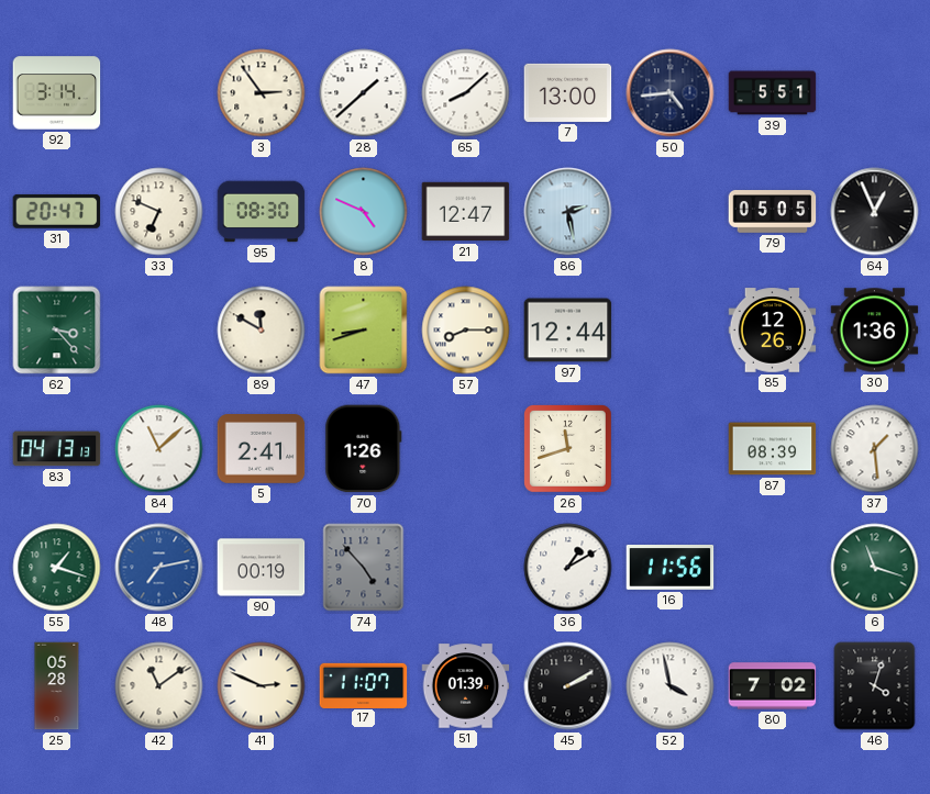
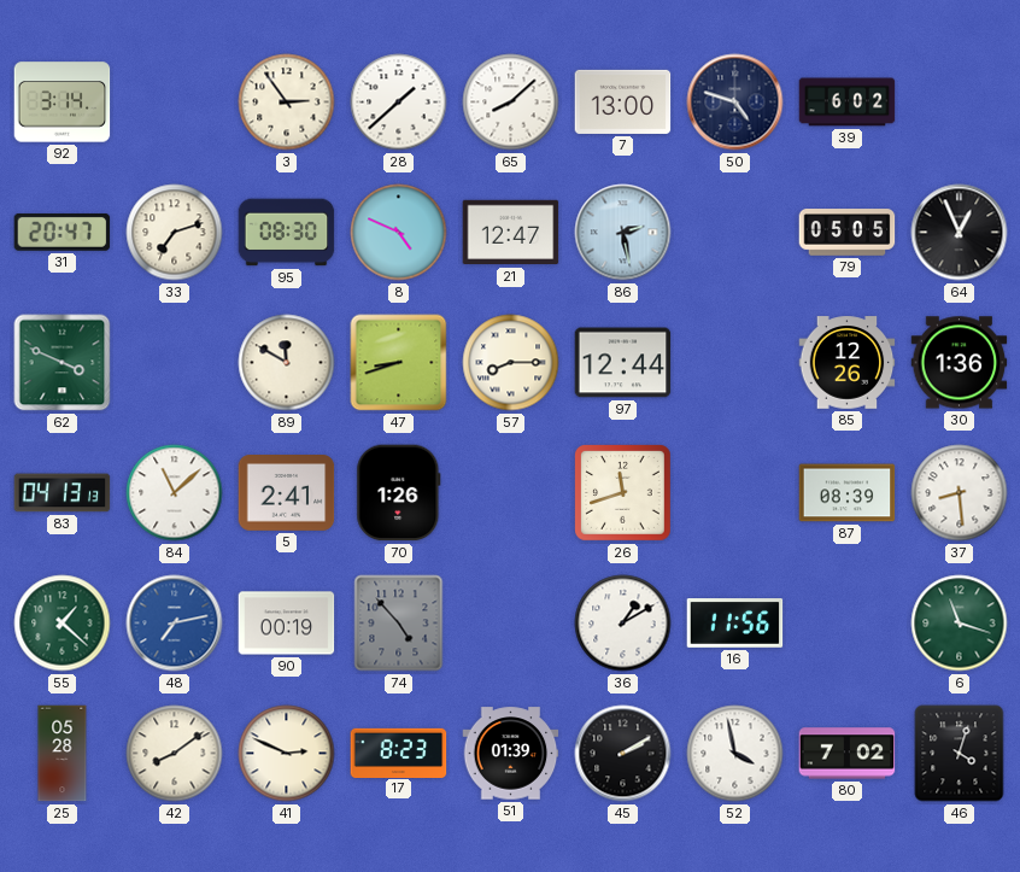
50: 4:44 -> 4:48
39: 5:51 -> 6:02
33: 6:49 -> 7:12
62: 3:23 -> 3:49
37: 1:29 -> 8:29
55: 1:18 -> 1:22
42: 11:09 -> 8:09
17: 11:07 -> 8:23
